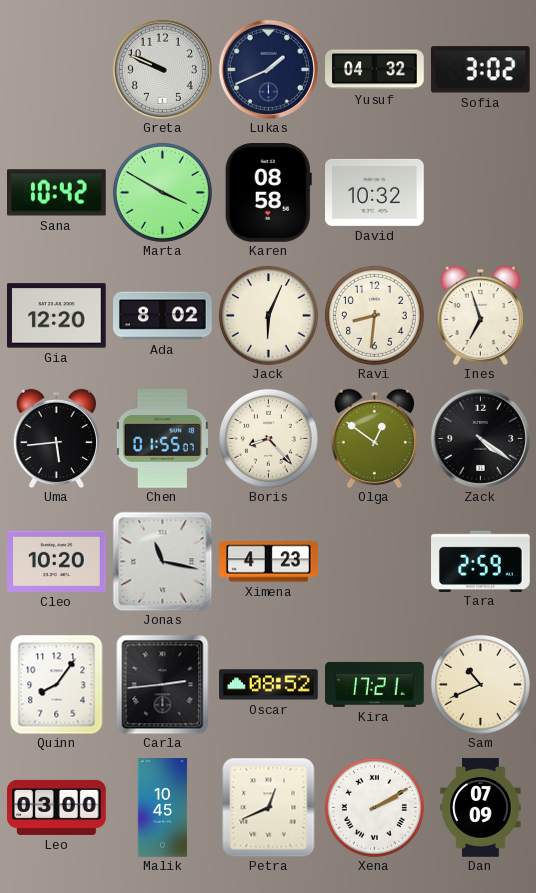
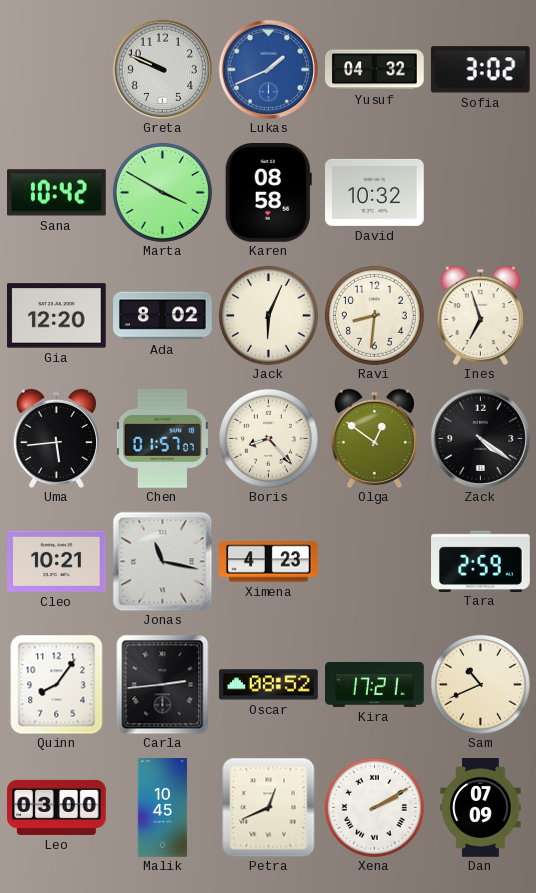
Lukas dial: navy -> blue
Chen: 01:55 -> 01:57
Cleo: 10:20 -> 10:21
